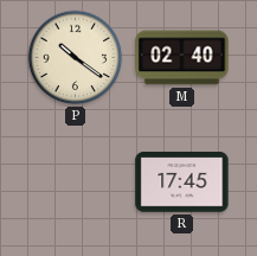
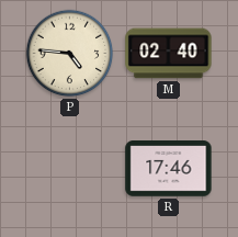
P: 10:21 -> 4:46
R: 17:45 -> 17:46
